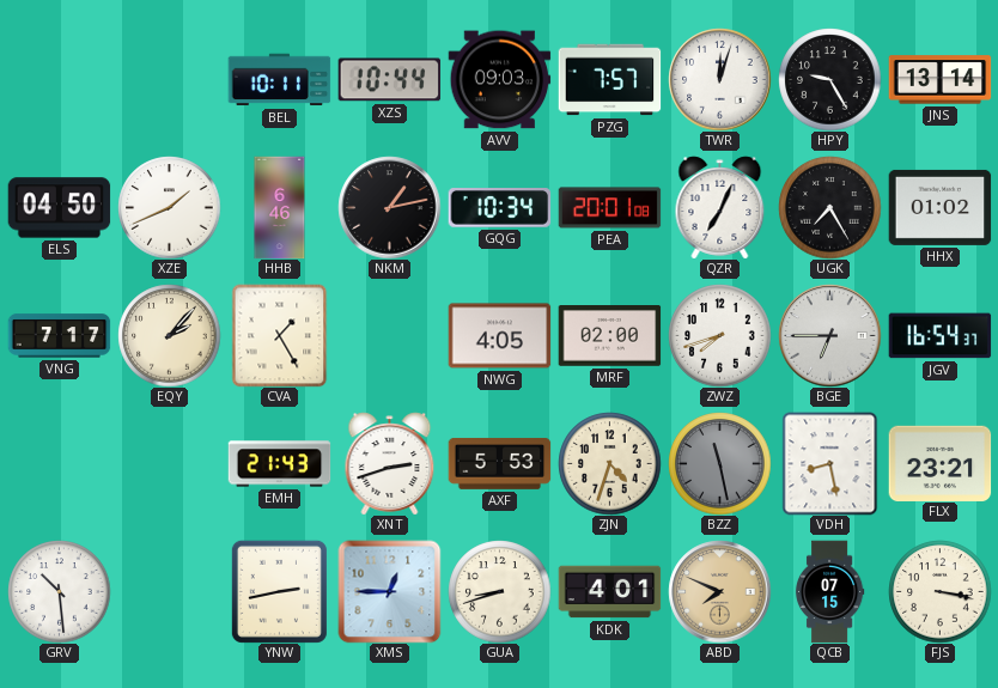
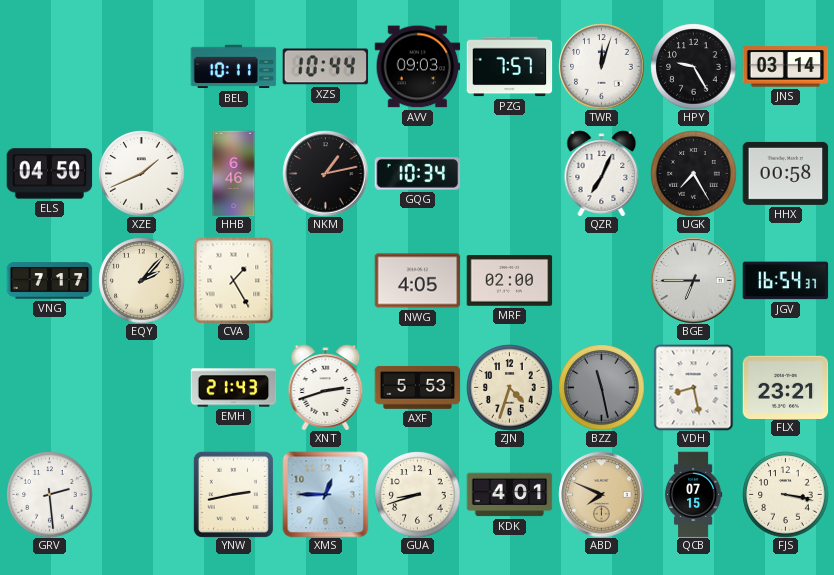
JNS: 13:14 -> 03:14
PEA: 20:01 -> none
HHX: 01:02 -> 00:58
ZWZ: 7:42 -> none
GRV: 10:29 -> 2:29
